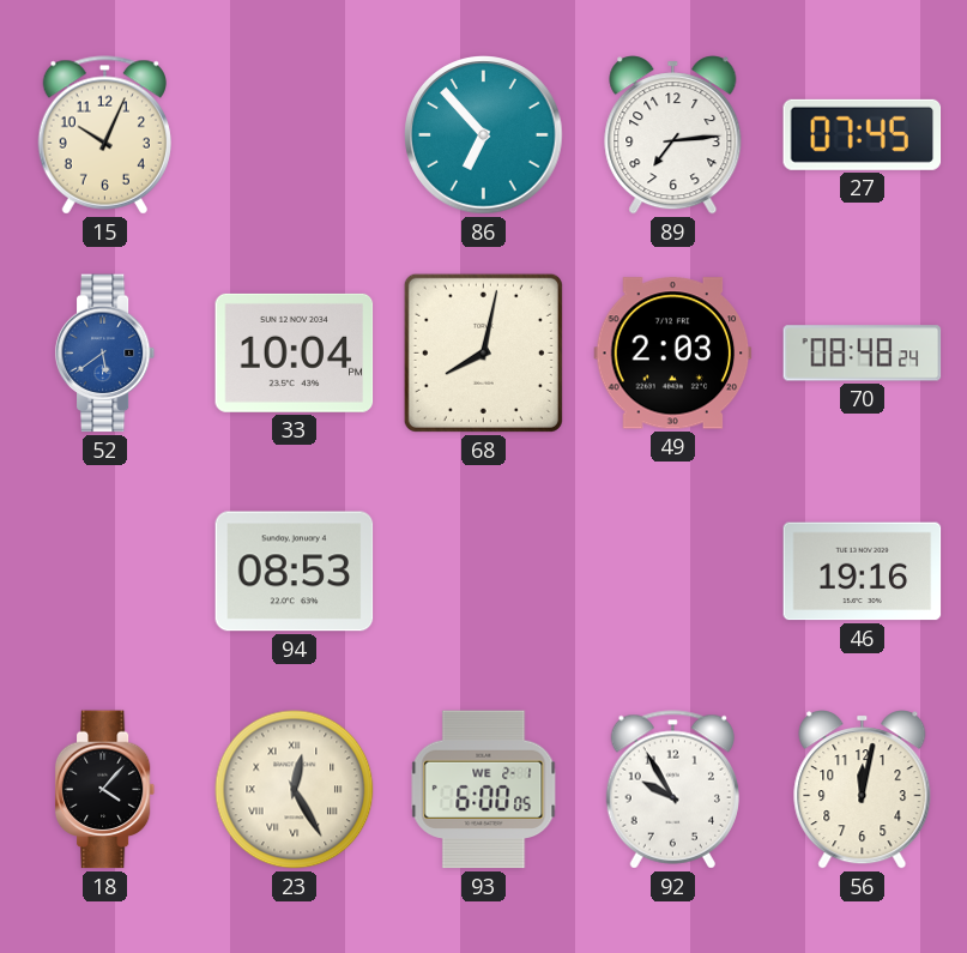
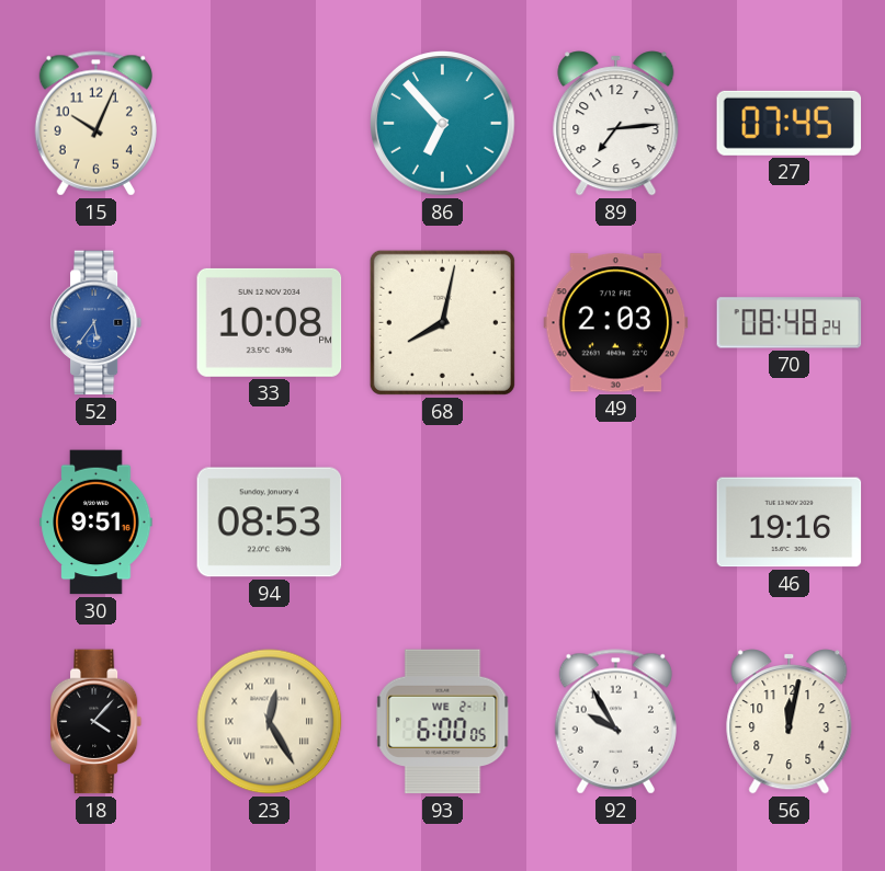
52: 5:39 -> 5:36
33: 10:04 -> 10:08
30: none -> 9:51
